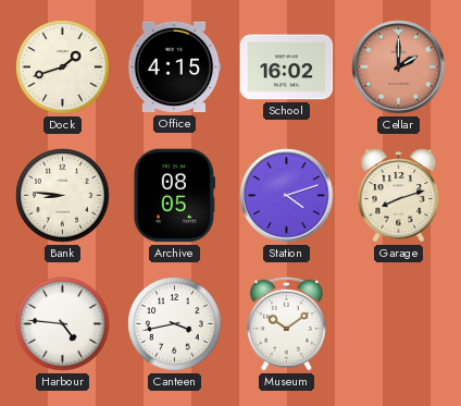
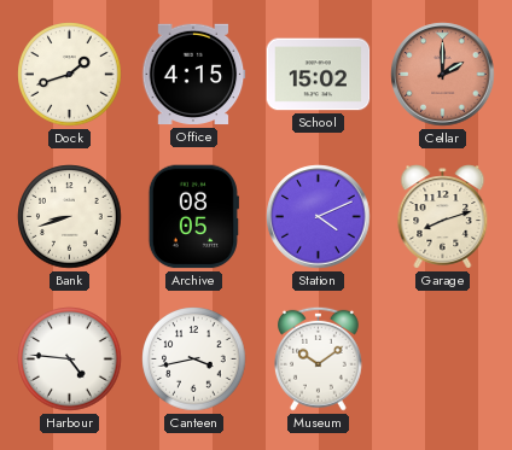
School: 16:02 -> 15:02
Bank: 8:46 -> 8:42
Station: 4:12 -> 4:11
